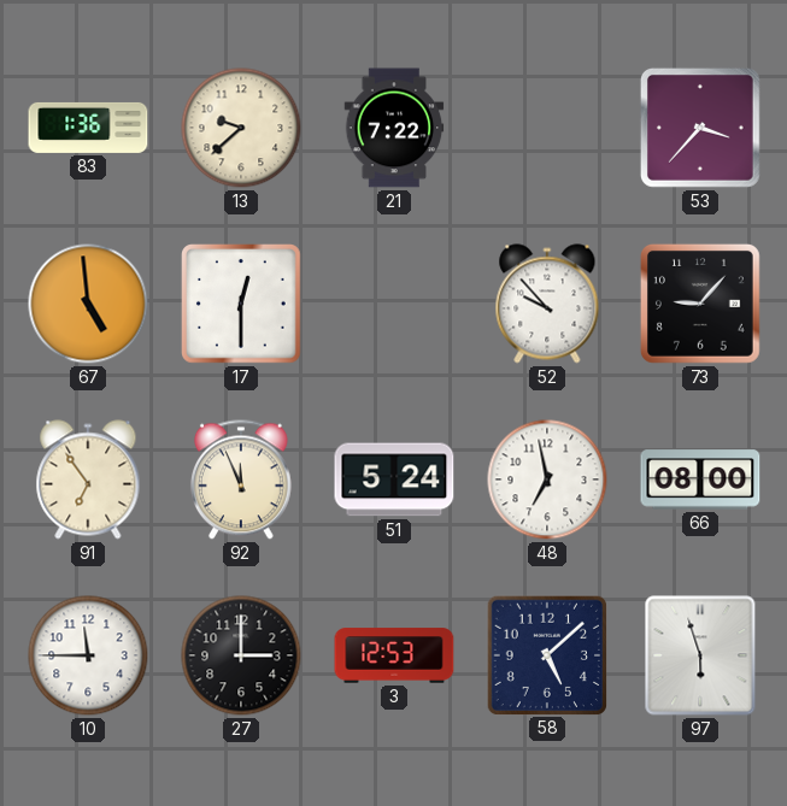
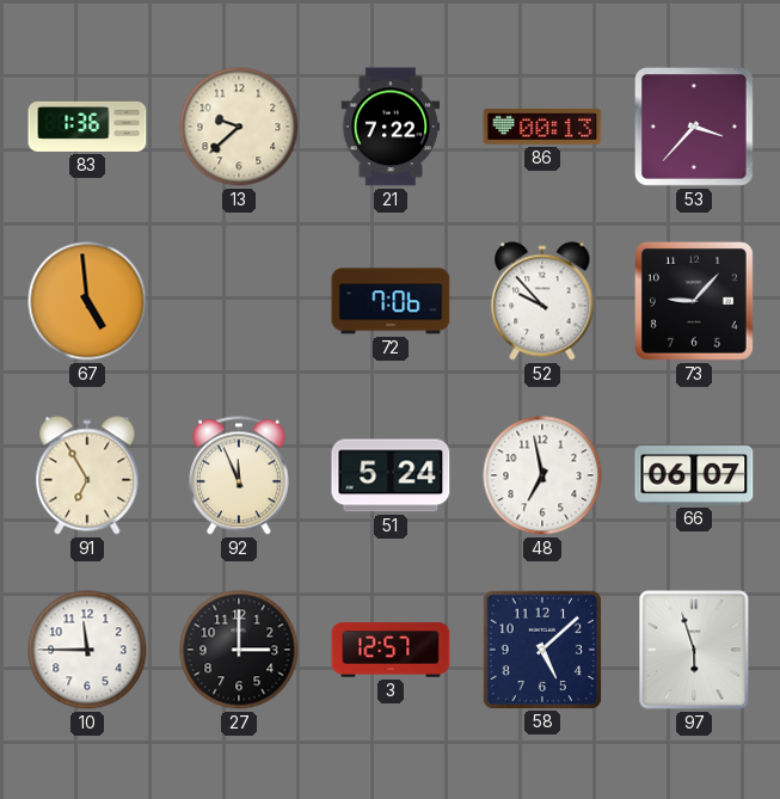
86: none -> 00:13
17: 12:30 -> none
72: none -> 7:06
91: 6:54 -> 6:55
66: 08:00 -> 06:07
3: 12:53 -> 12:57
